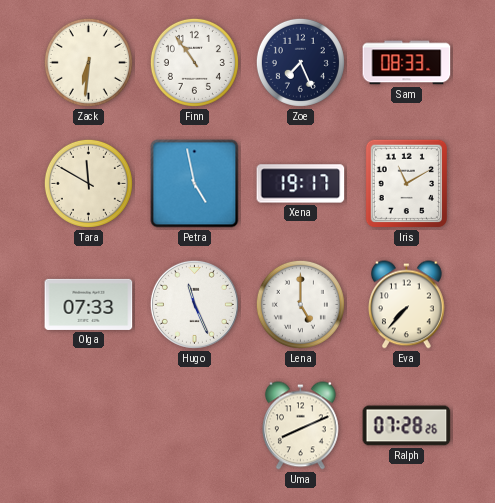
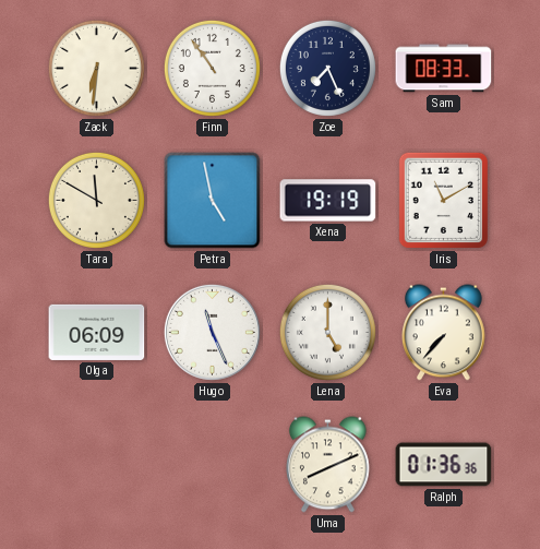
Xena: 19:17 -> 19:19
Olga: 07:33 -> 06:09
Ralph: 07:28 -> 01:36
